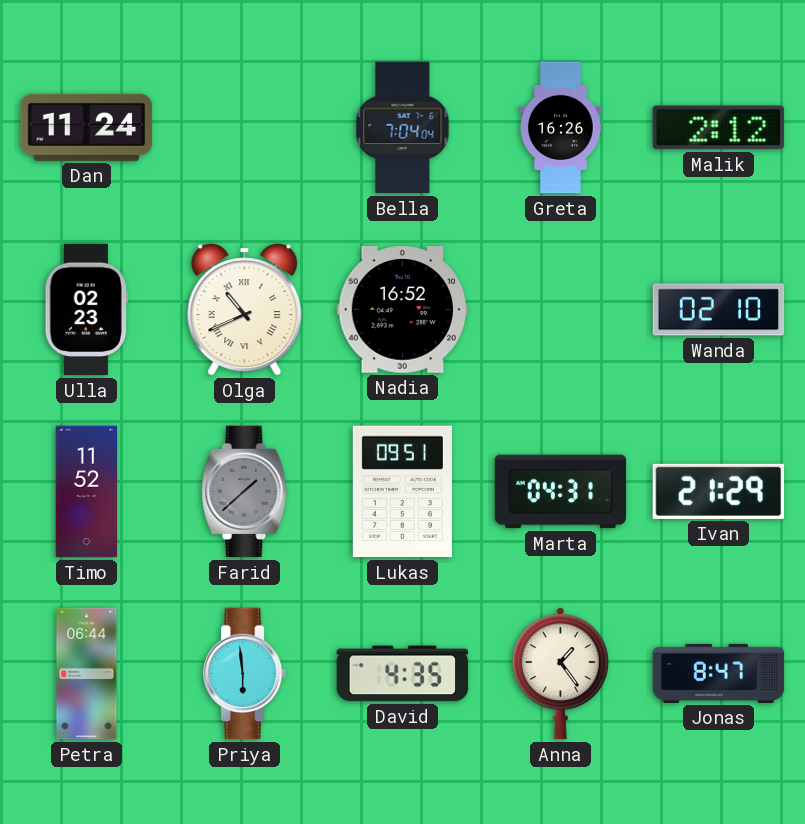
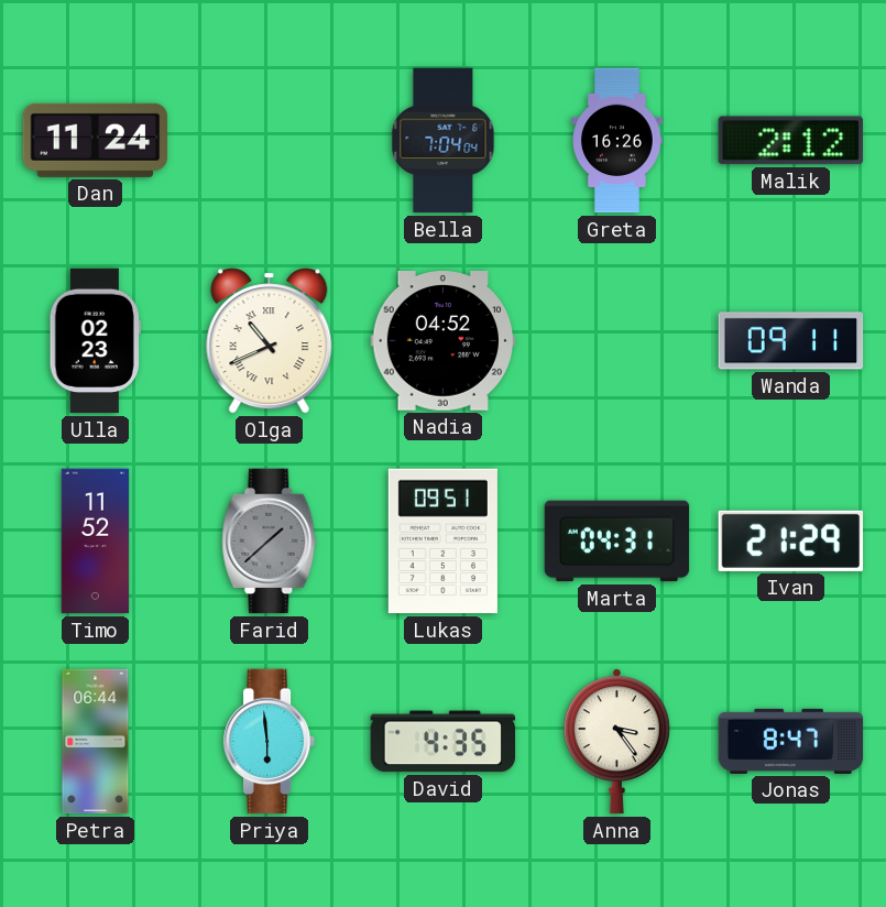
Nadia: 16:52 -> 04:52
Wanda: 02:10 -> 09:11
Anna: 1:24 -> 3:24
